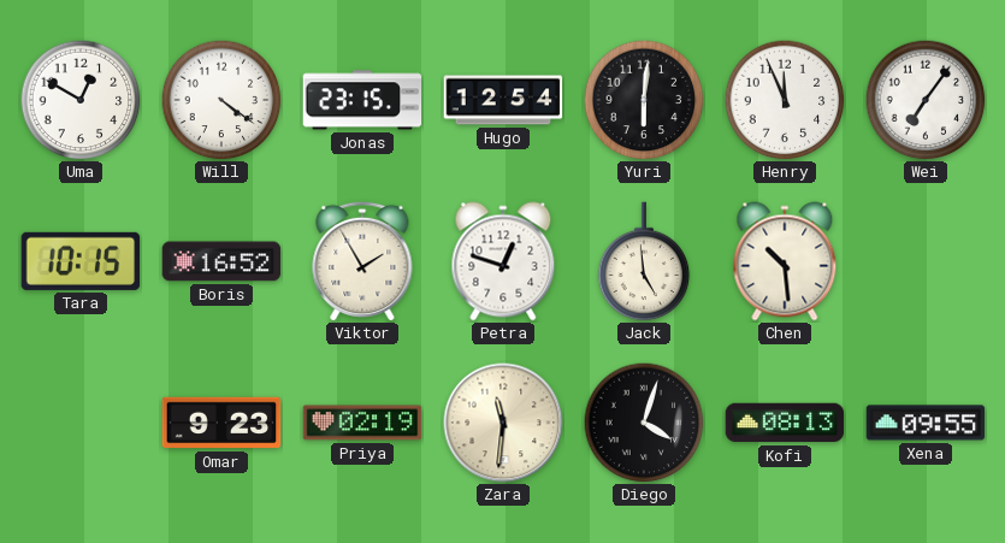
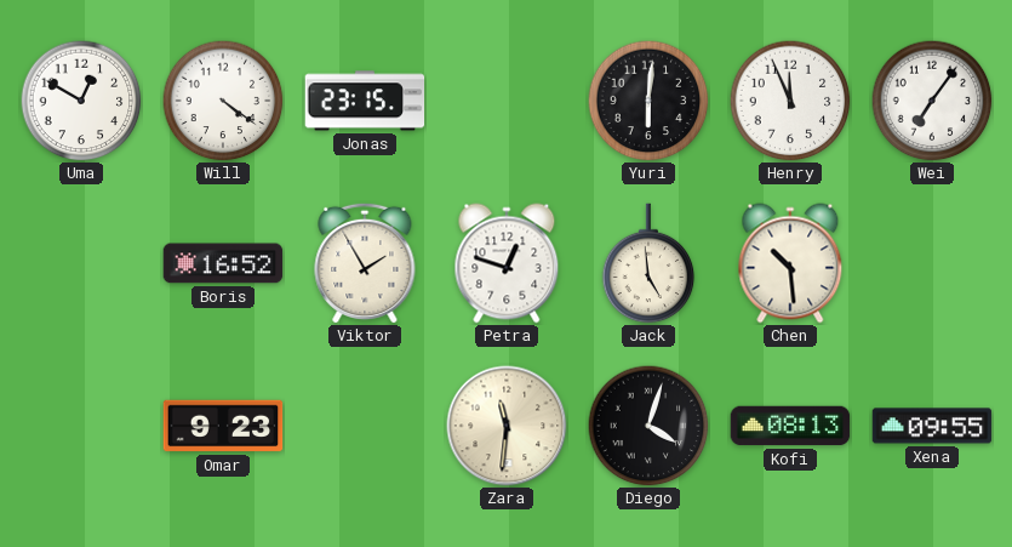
Hugo: 12:54 -> none
Tara: 10:15 -> none
Priya: 02:19 -> none
